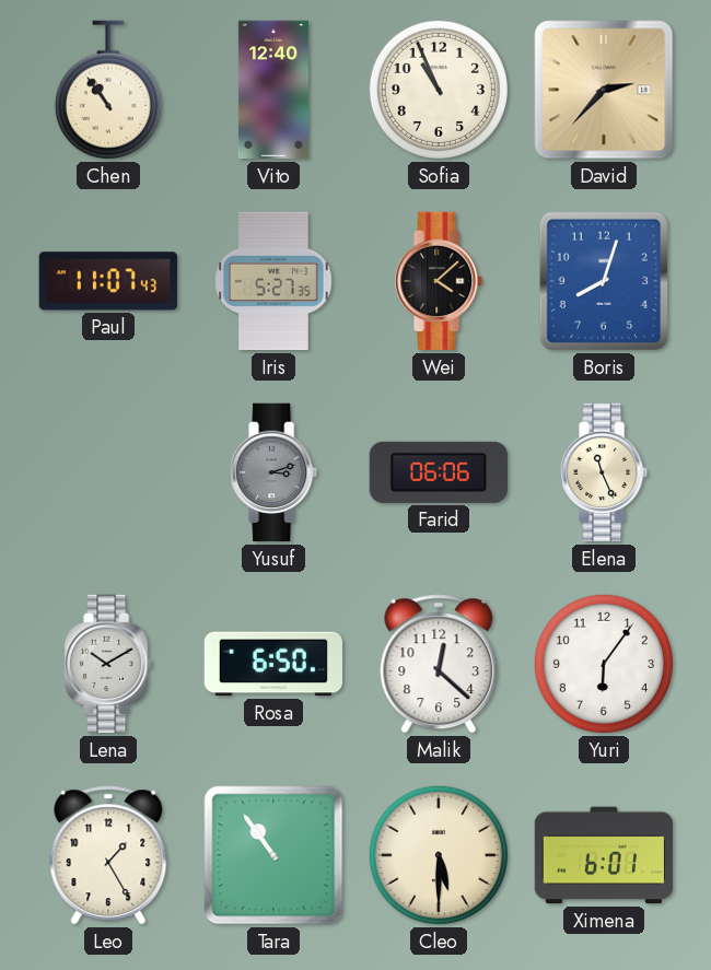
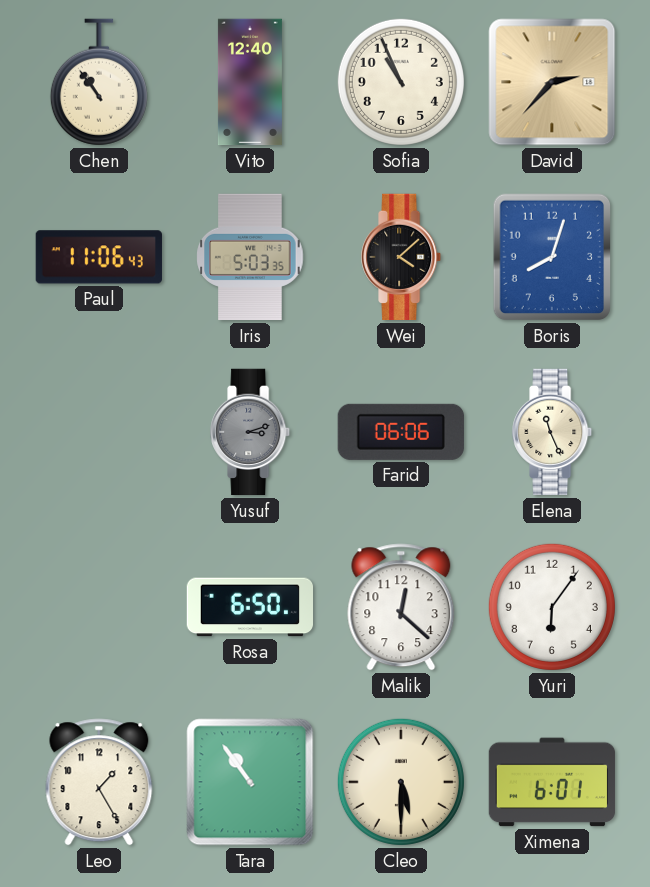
Paul: 11:07 -> 11:06
Iris: 5:27 -> 5:03
Lena: 10:10 -> none
